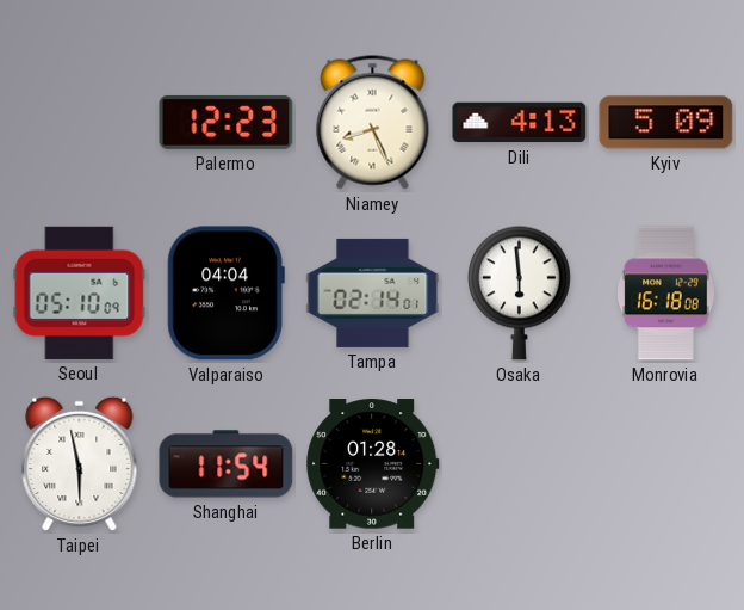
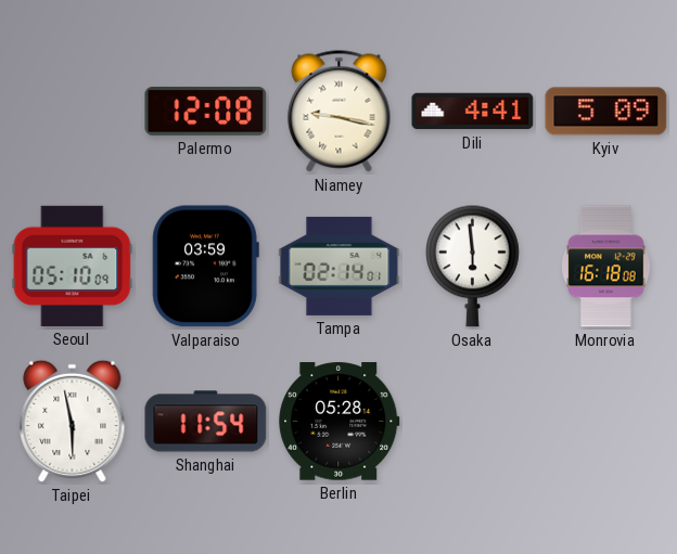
Palermo: 12:23 -> 12:08
Niamey: 8:26 -> 9:17
Dili: 4:13 -> 4:41
Valparaiso: 04:04 -> 03:59
Berlin: 01:28 -> 05:28
